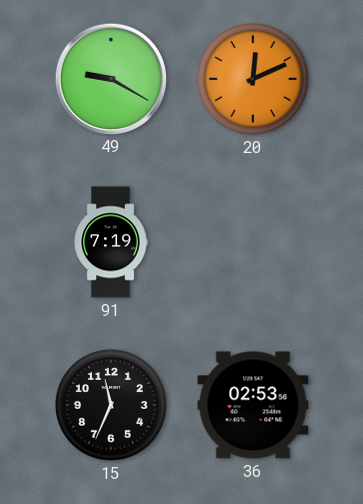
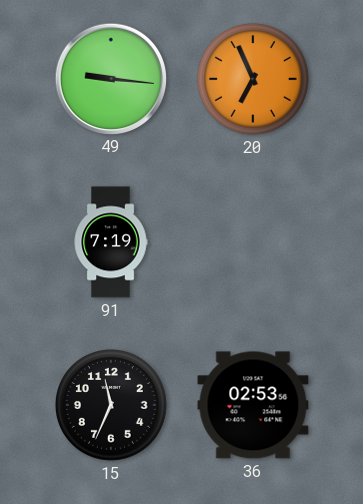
49: 9:20 -> 9:16
20: 12:11 -> 6:56
